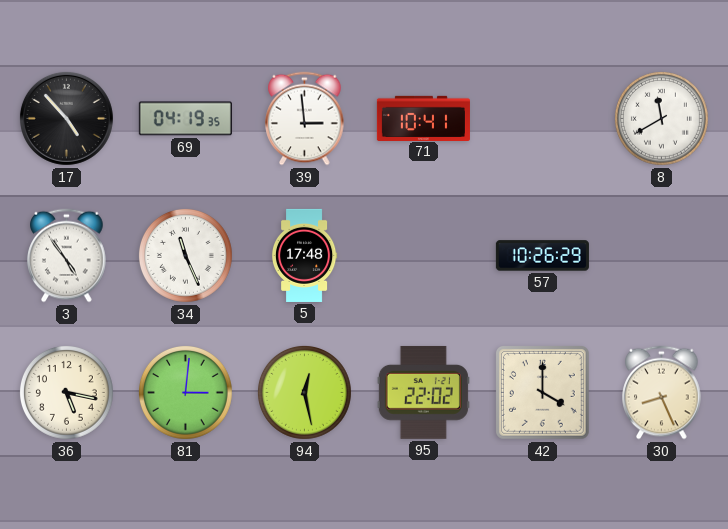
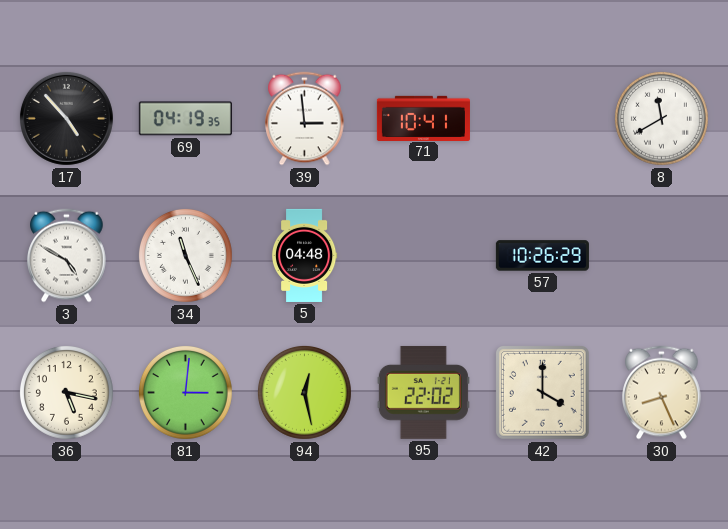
3: 4:54 -> 4:50
5: 17:48 -> 04:48
